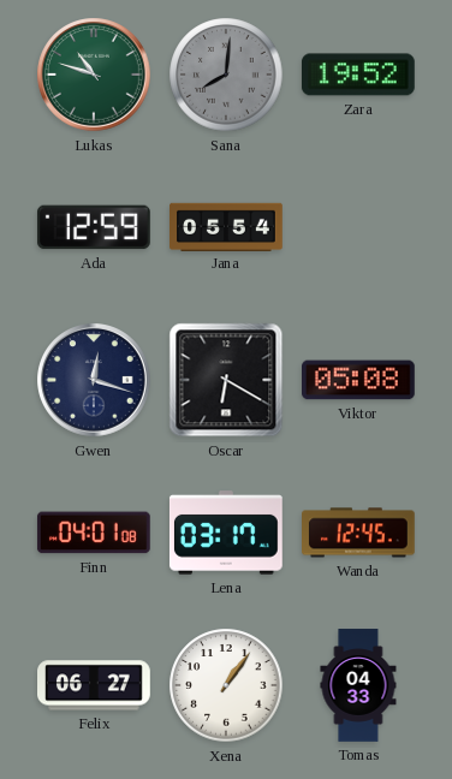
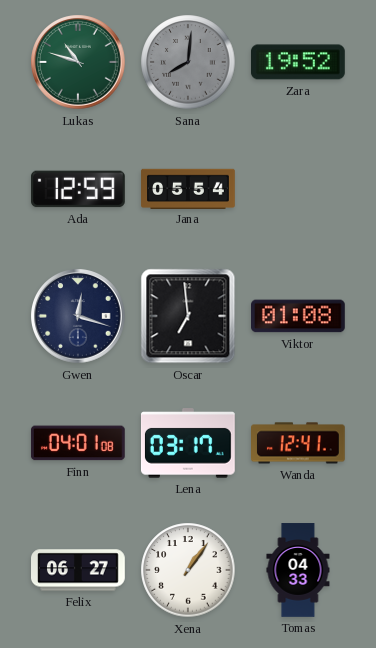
Oscar: 6:20 -> 6:59
Viktor: 05:08 -> 01:08
Wanda: 12:45 -> 12:41
